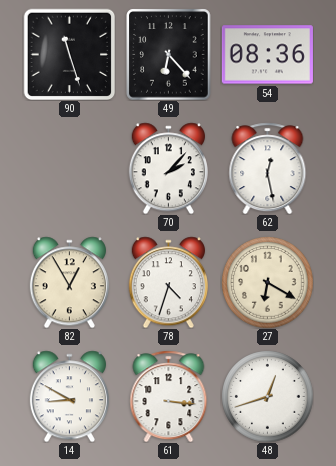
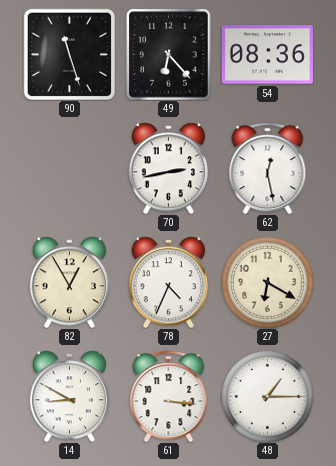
70: 2:07 -> 2:43
78: 4:33 -> 4:34
48: 12:42 -> 1:15
